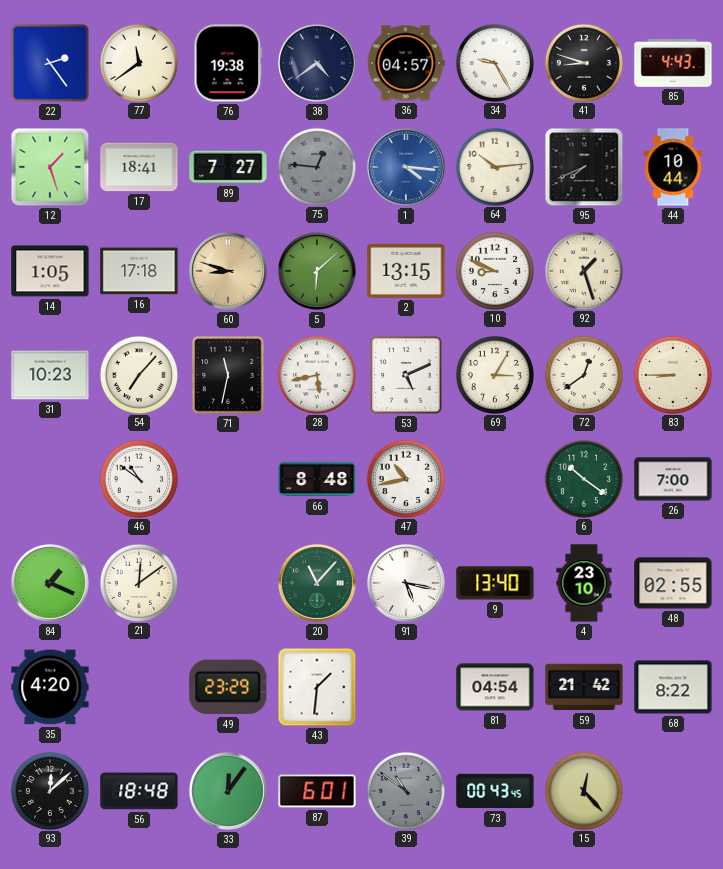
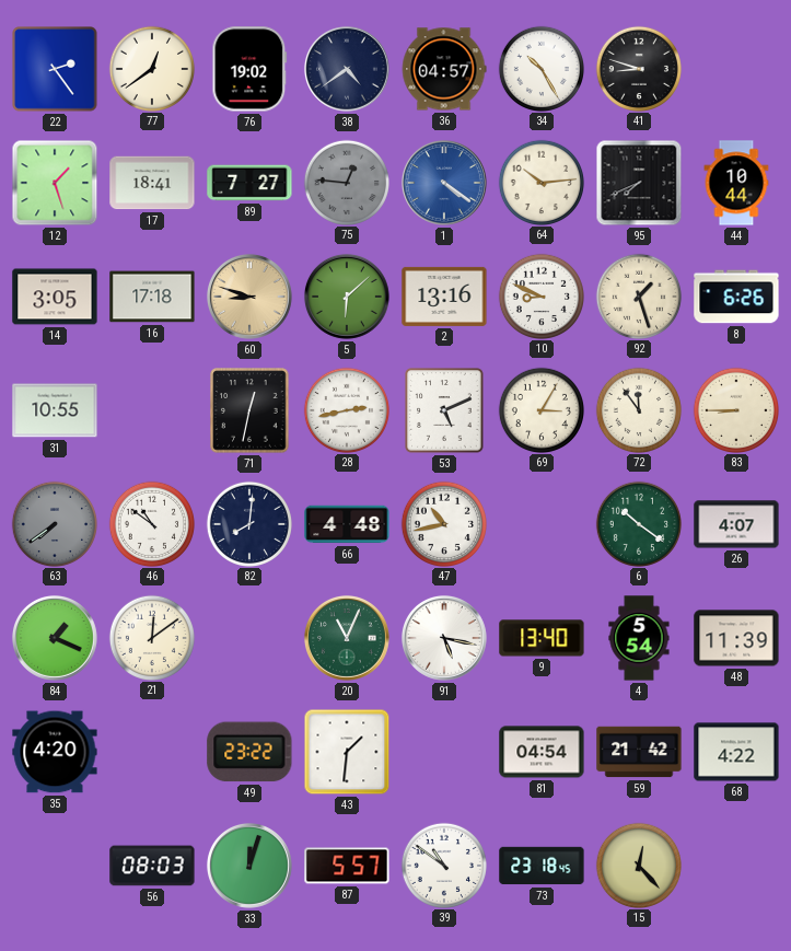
77: 11:39 -> 12:39
76: 19:38 -> 19:02
34: 9:25 -> 10:25
85: 4:43 -> none
1: 4:16 -> 4:21
14: 1:05 -> 3:05
2: 13:15 -> 13:16
8: none -> 6:26
31: 10:23 -> 10:55
54: 7:07 -> none
71: 11:32 -> 12:32
28: 5:43 -> 2:43
72: 12:39 -> 11:54
63: none -> 7:39
82: none -> 8:01
66: 8:48 -> 4:48
26: 7:00 -> 4:07
20: 11:07 -> 11:04
4: 23:10 -> 5:54
48: 02:55 -> 11:39
49: 23:29 -> 23:22
68: 8:22 -> 4:22
93: 12:08 -> none
56: 18:48 -> 08:03
33: 12:06 -> 12:03
87: 6:01 -> 5:57
39 dial: grey -> white
73: 00:43 -> 23:18
